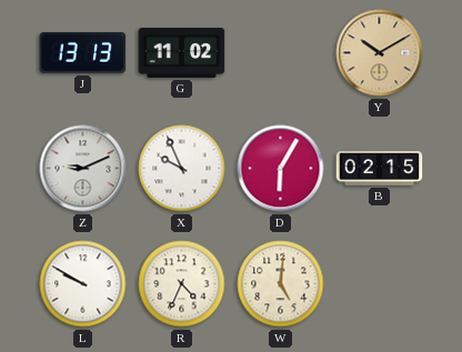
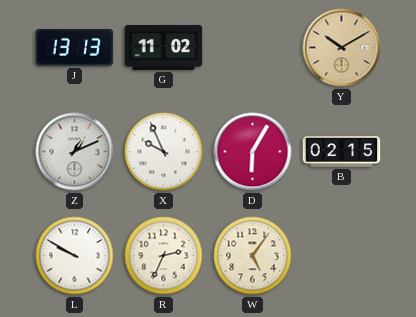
Z: 9:11 -> 1:11
R: 4:34 -> 2:34
W: 5:01 -> 5:06
